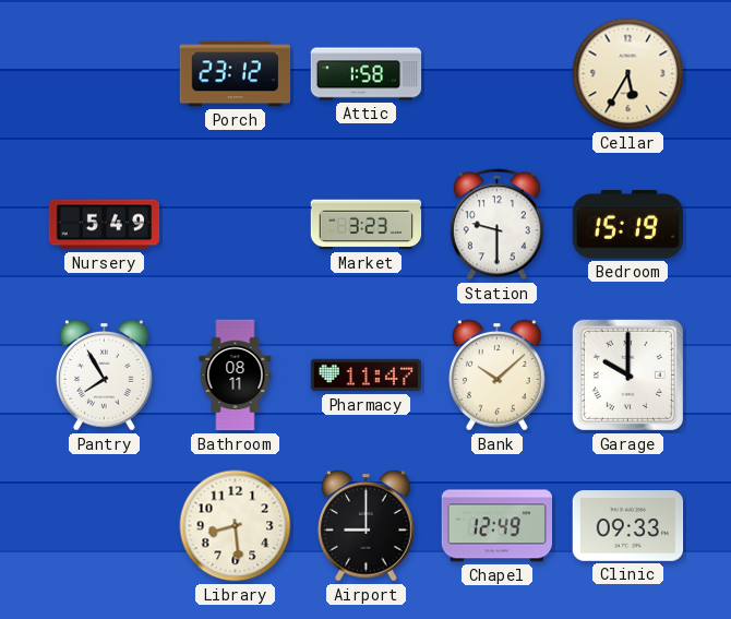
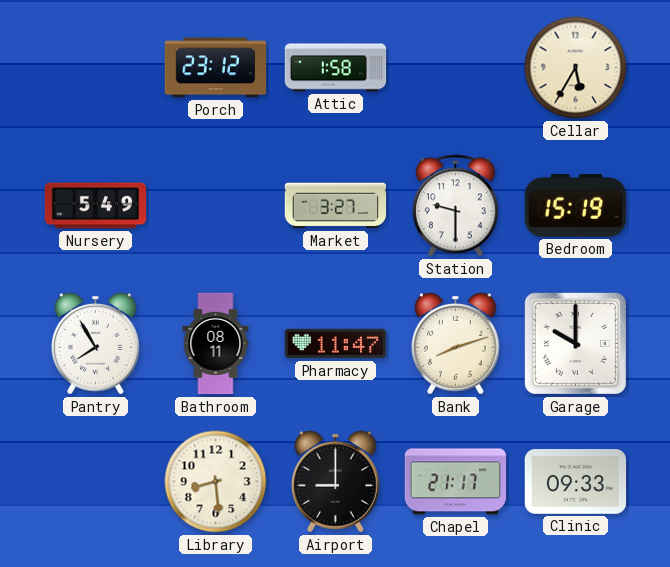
Market: 3:23 -> 3:27
Bank: 10:08 -> 8:12
Chapel: 12:49 -> 21:17
